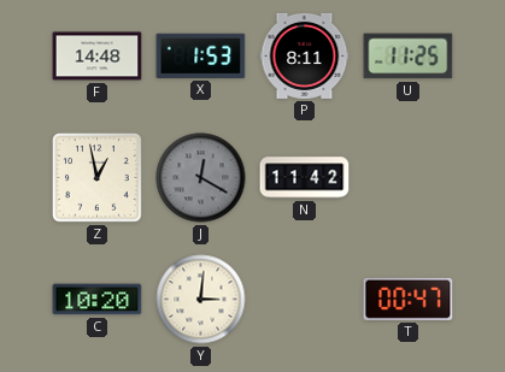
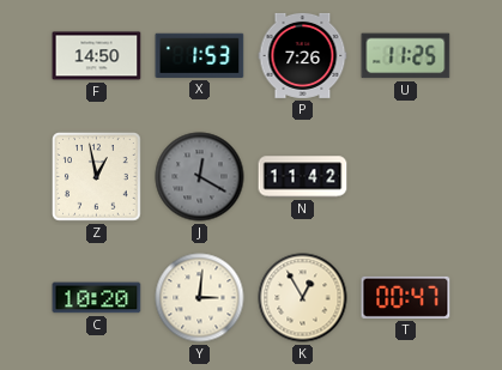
F: 14:48 -> 14:50
P: 8:11 -> 7:26
K: none -> 12:55
